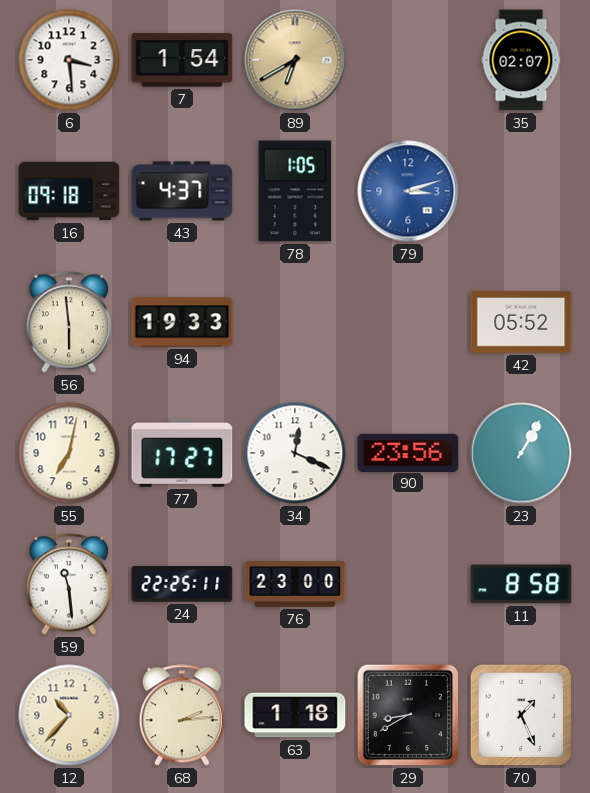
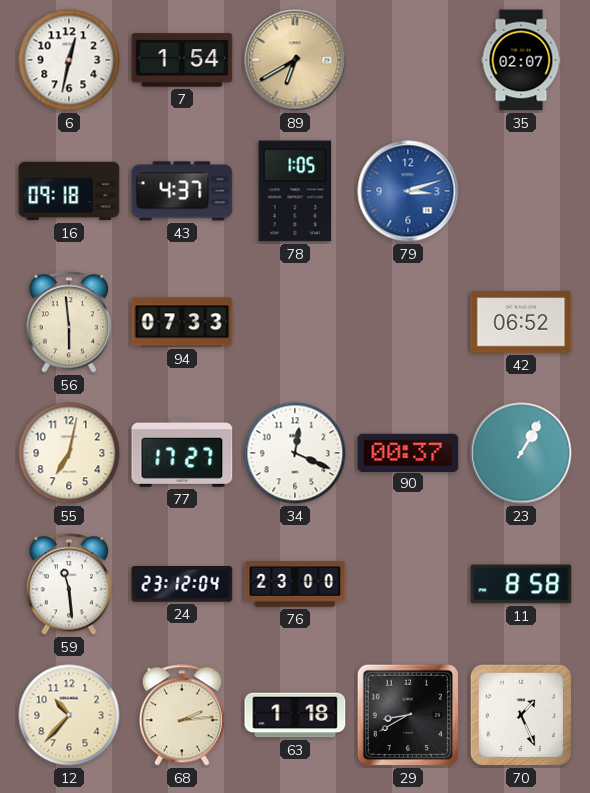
6: 3:29 -> 12:32
94: 19:33 -> 07:33
42: 05:52 -> 06:52
90: 23:56 -> 00:37
24: 22:25 -> 23:12
